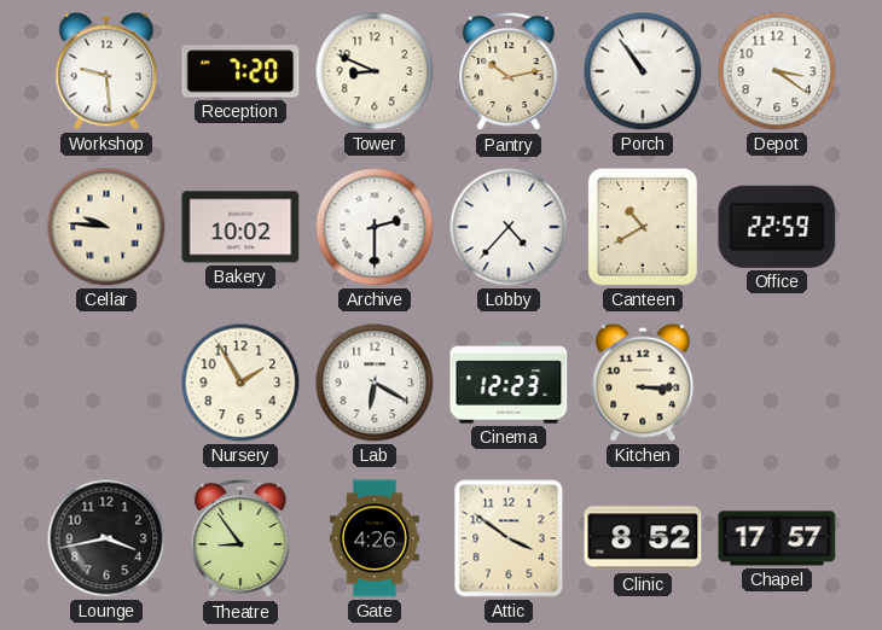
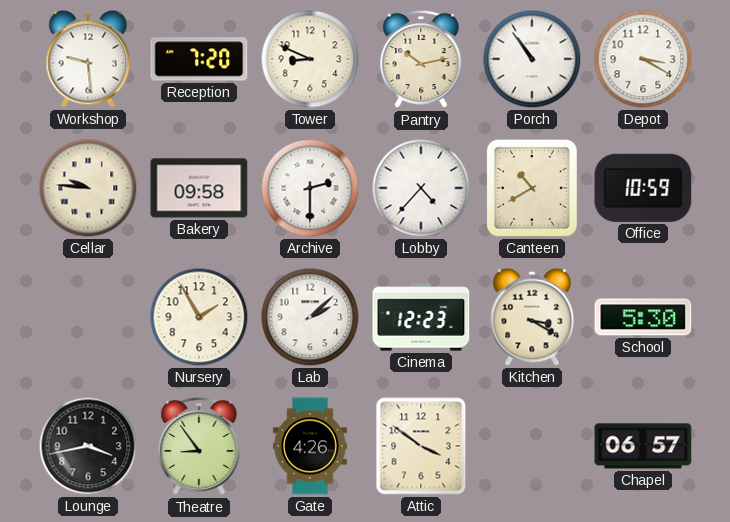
Depot: 3:21 -> 3:20
Bakery: 10:02 -> 09:58
Office: 22:59 -> 10:59
Lab: 6:20 -> 2:08
Kitchen: 3:15 -> 3:20
School: none -> 5:30
Clinic: 8:52 -> none
Chapel: 17:57 -> 06:57
